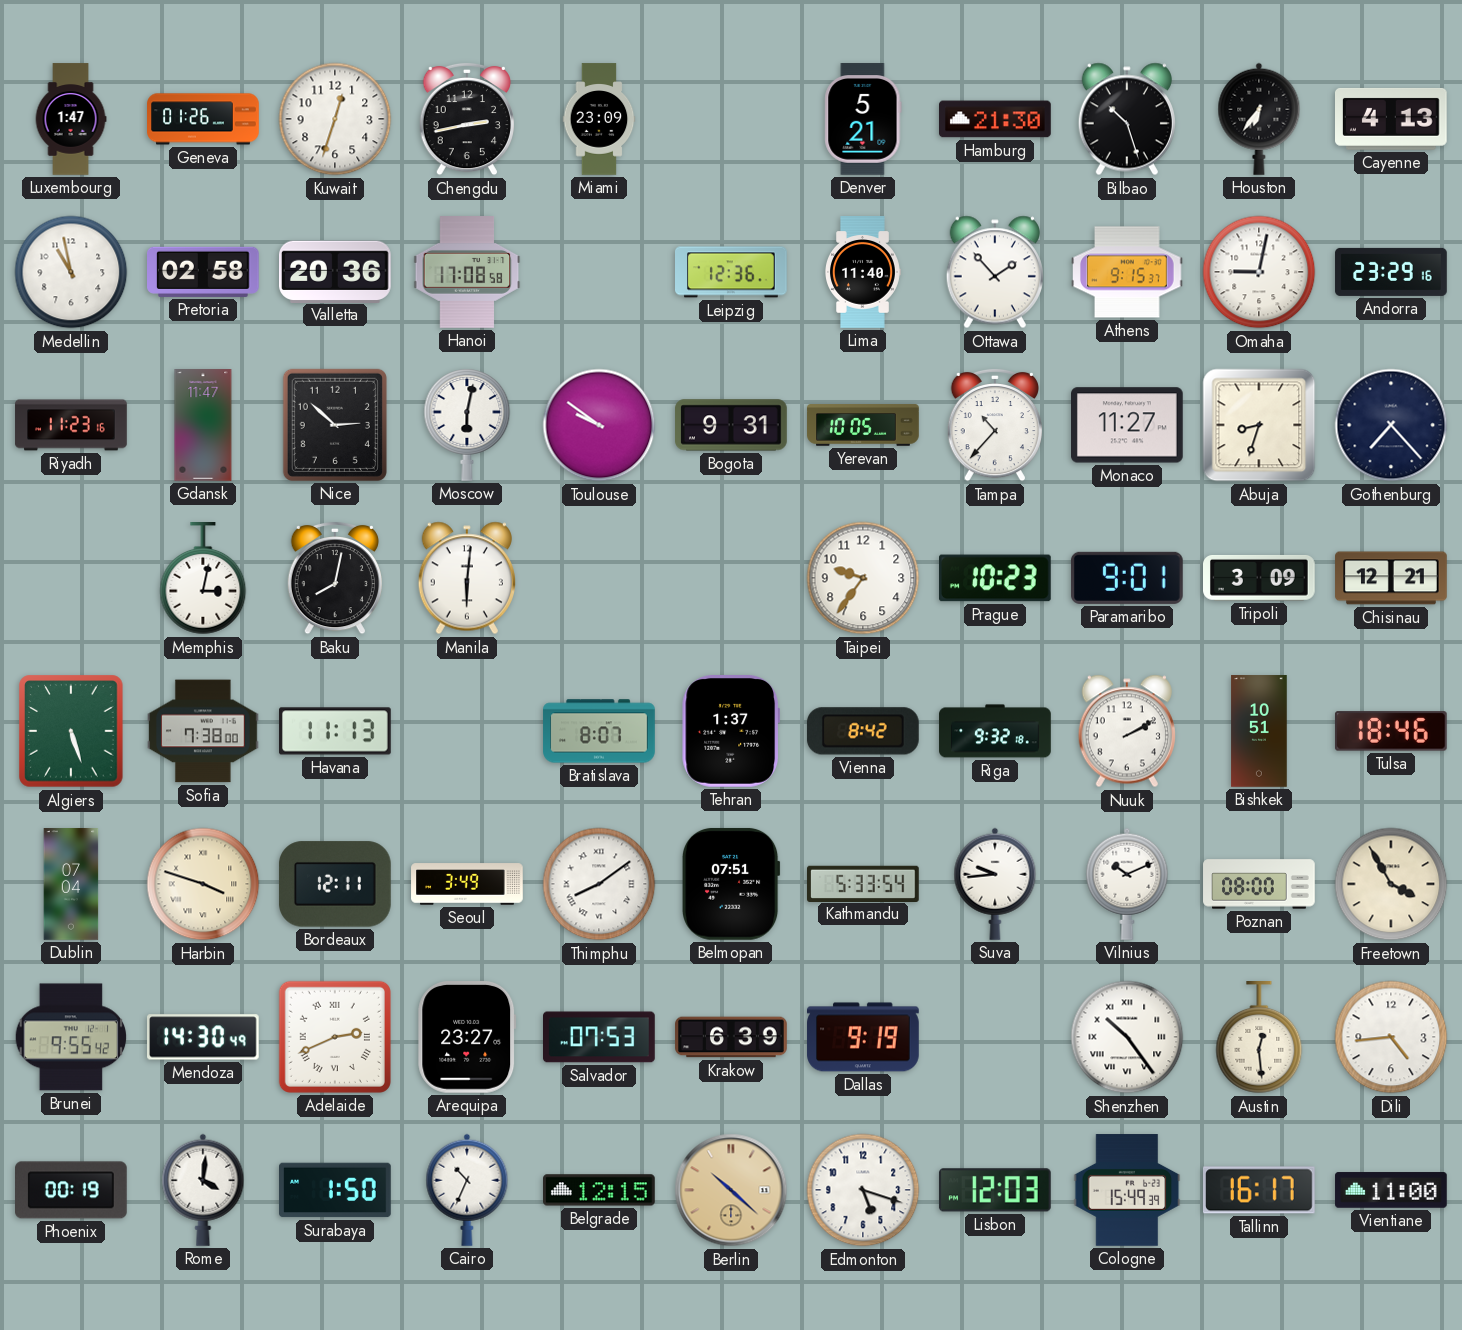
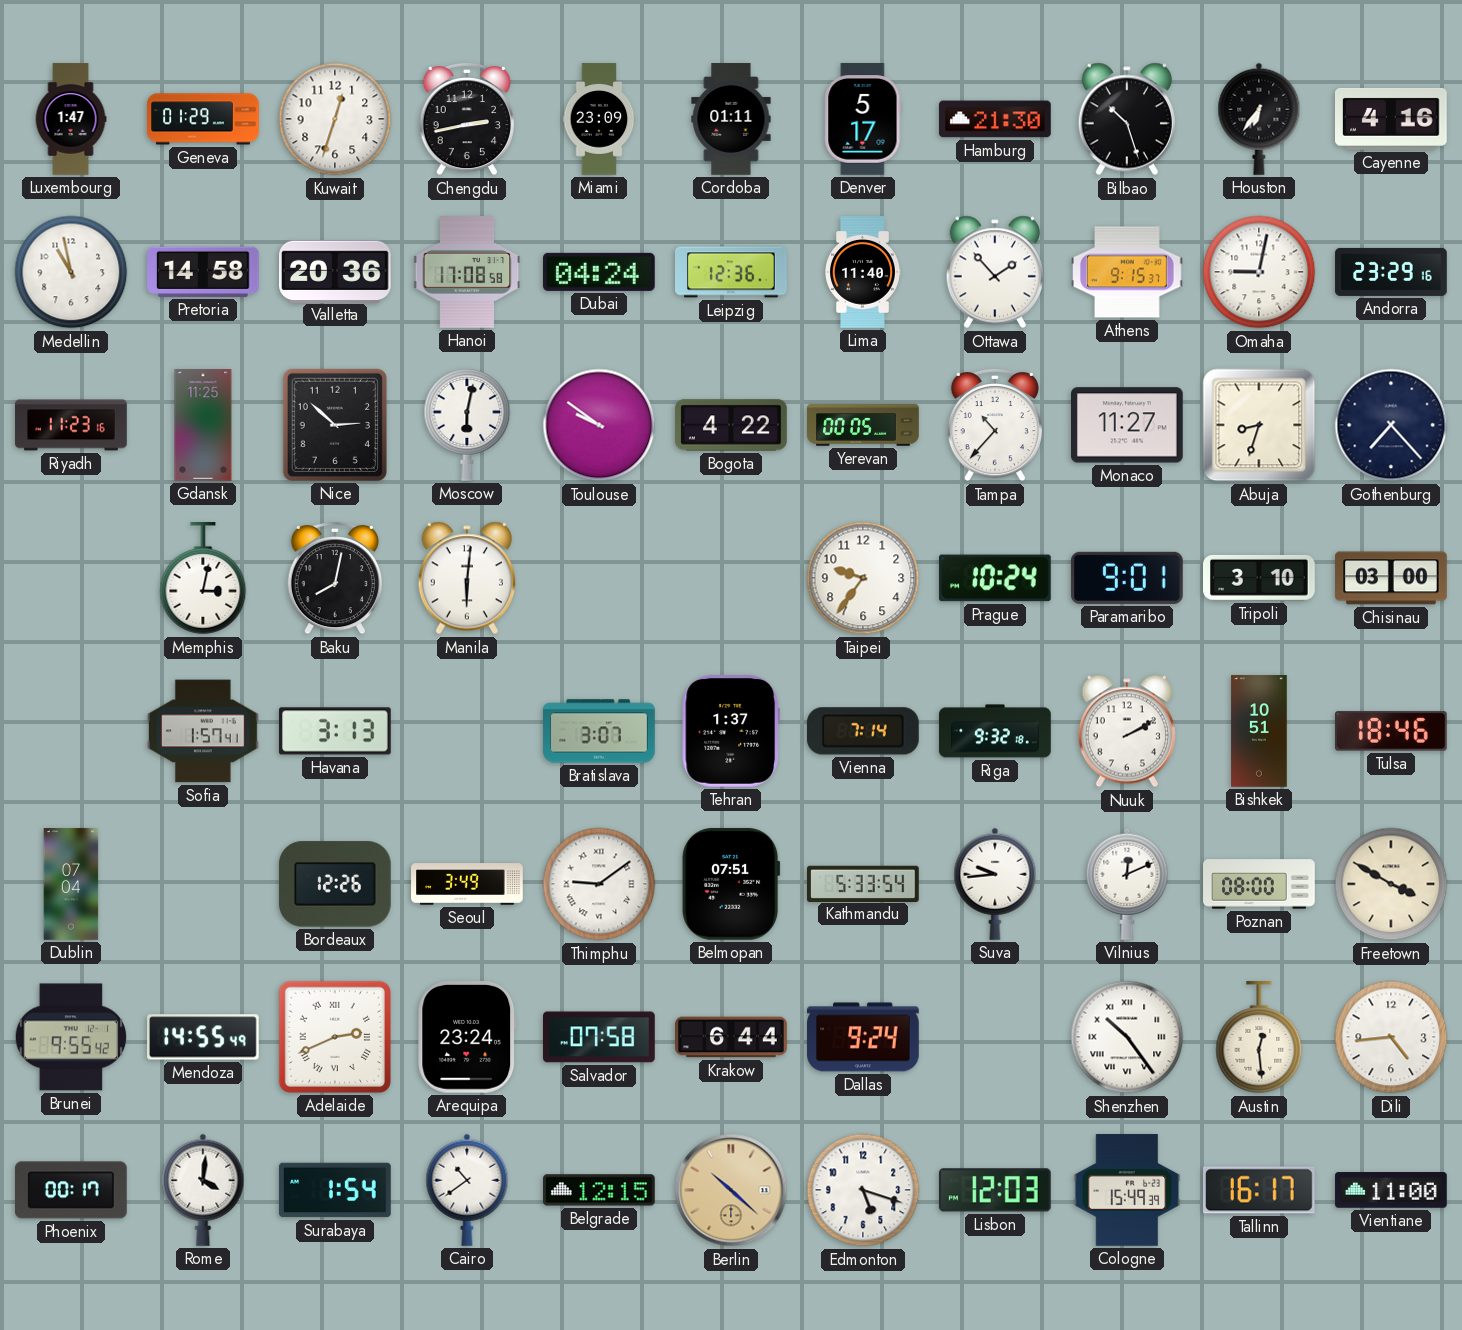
Geneva: 01:26 -> 01:29
Cordoba: none -> 01:11
Denver: 5:21 -> 5:17
Cayenne: 4:13 -> 4:16
Pretoria: 02:58 -> 14:58
Dubai: none -> 04:24
Gdansk: 11:47 -> 11:25
Bogota: 9:31 -> 4:22
Yerevan: 10:05 -> 00:05
Prague: 10:23 -> 10:24
Tripoli: 3:09 -> 3:10
Chisinau: 12:21 -> 03:00
Algiers: 5:27 -> none
Sofia: 7:38 -> 1:57
Havana: 11:13 -> 3:13
Bratislava: 8:07 -> 3:07
Vienna: 8:42 -> 7:14
Harbin: 3:48 -> none
Bordeaux: 12:11 -> 12:26
Thimphu: 8:09 -> 9:09
Vilnius: 10:11 -> 12:11
Freetown: 3:55 -> 3:50
Mendoza: 14:30 -> 14:55
Arequipa: 23:27 -> 23:24
Salvador: 07:53 -> 07:58
Krakow: 6:39 -> 6:44
Dallas: 9:19 -> 9:24
Phoenix: 00:19 -> 00:17
Surabaya: 1:50 -> 1:54
Cairo: 10:34 -> 10:39
